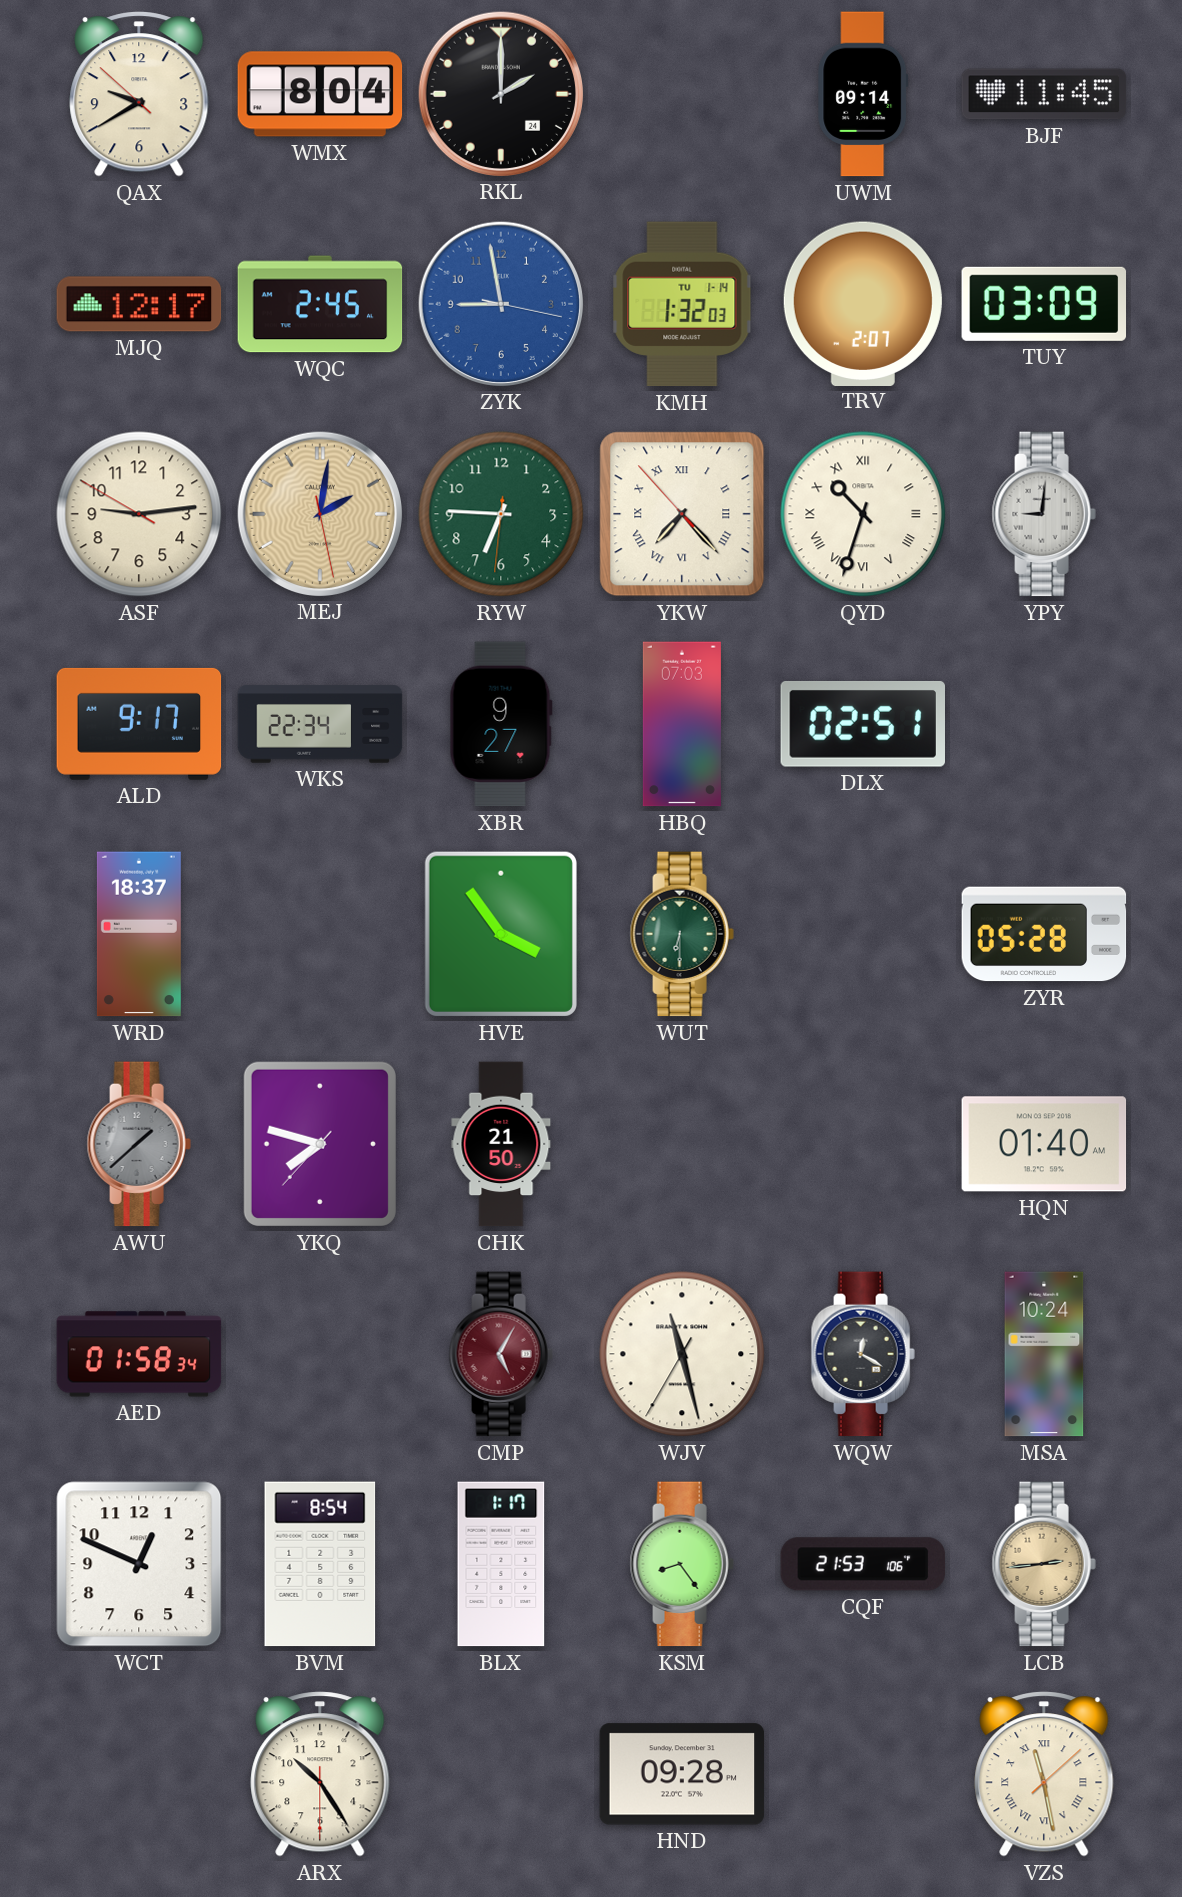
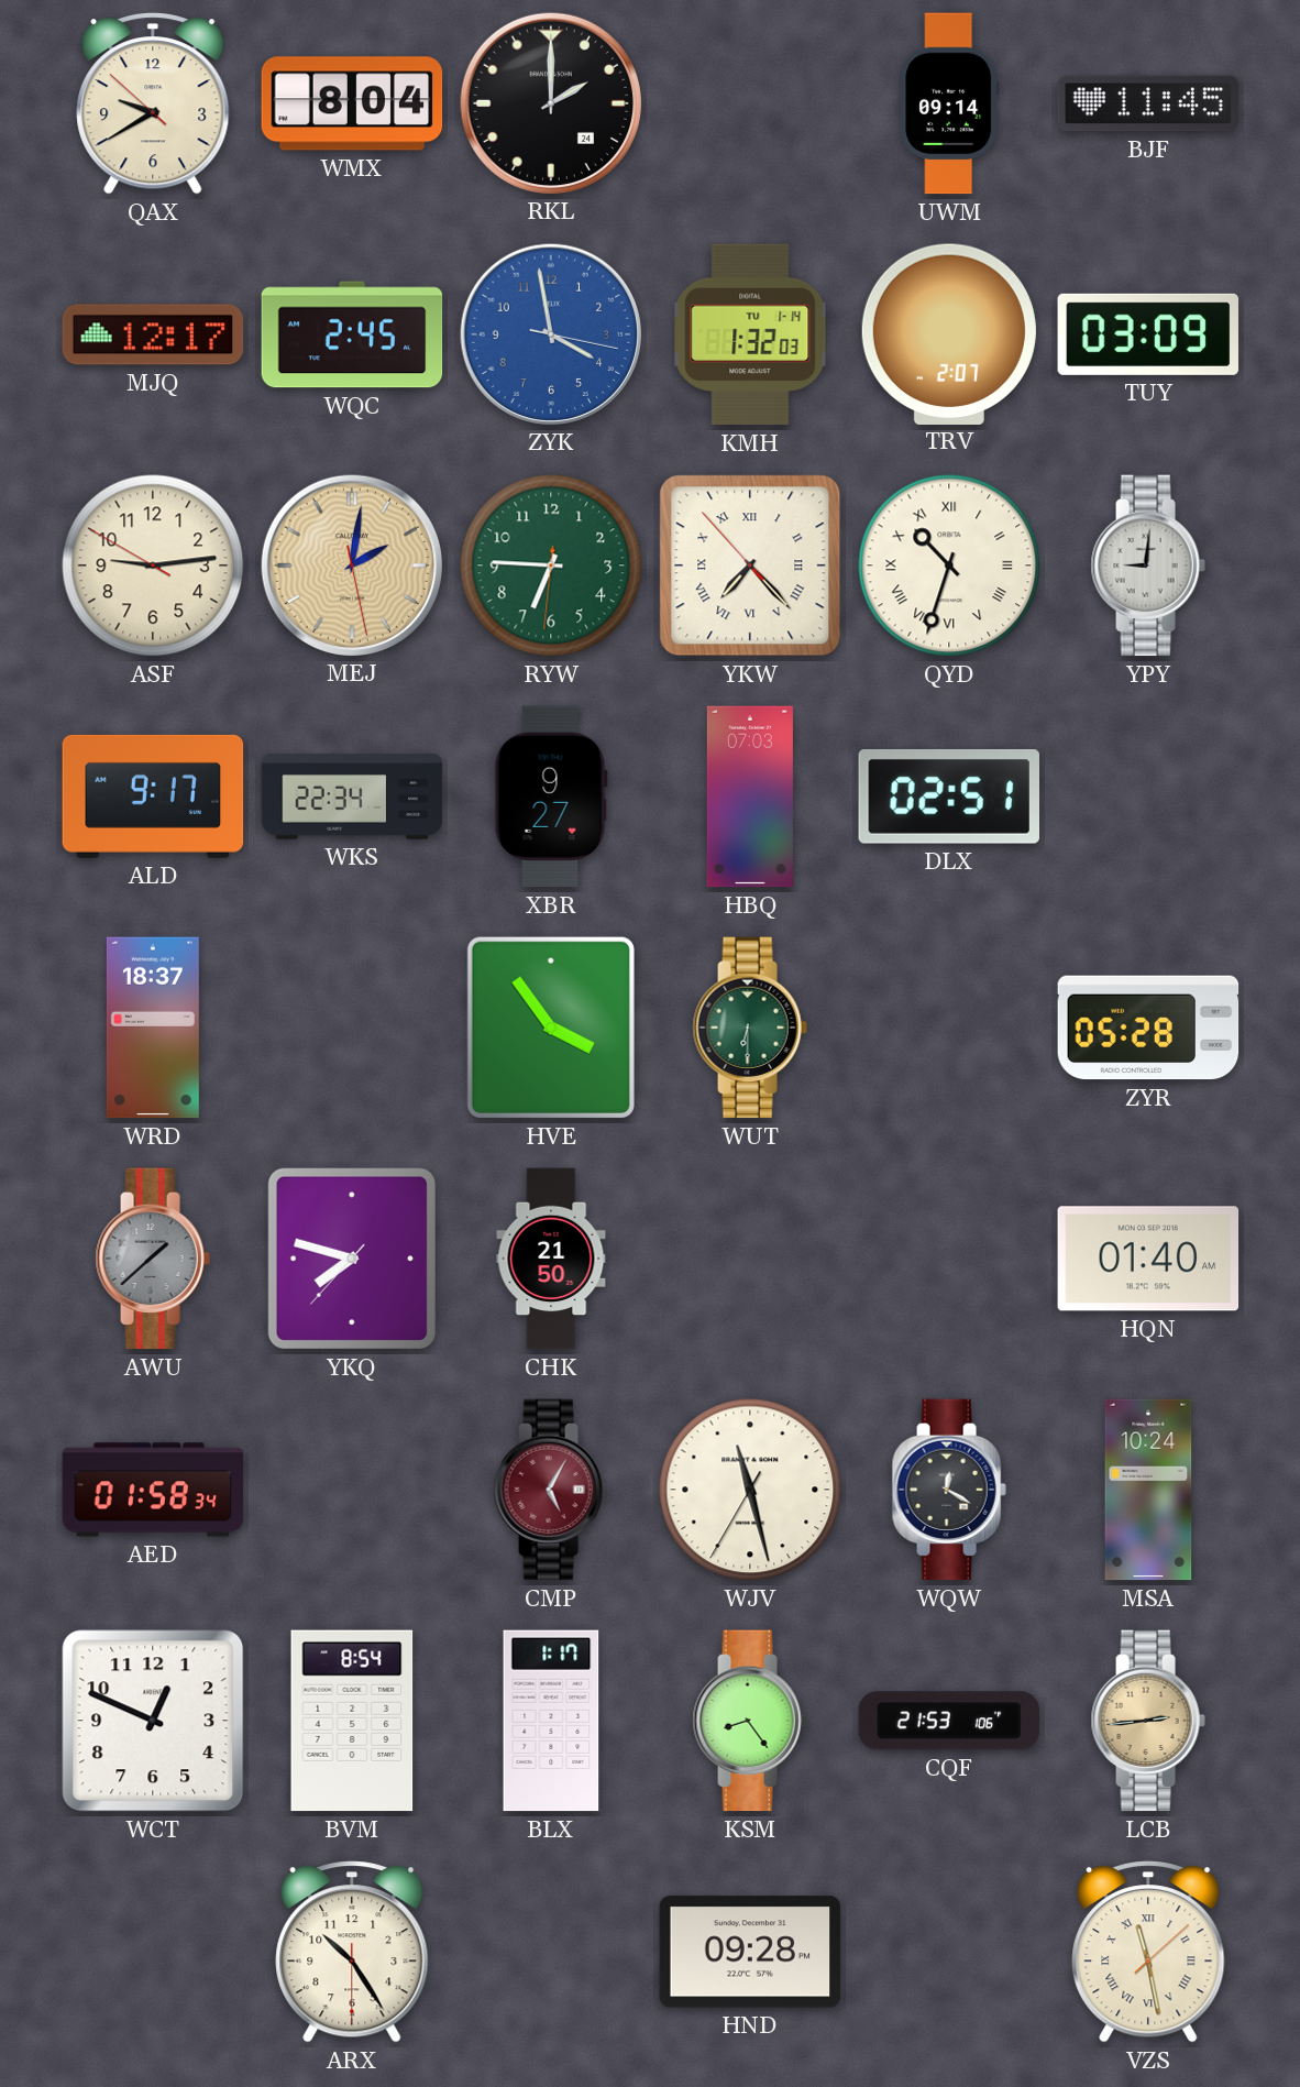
ZYK: 8:58 -> 3:58
